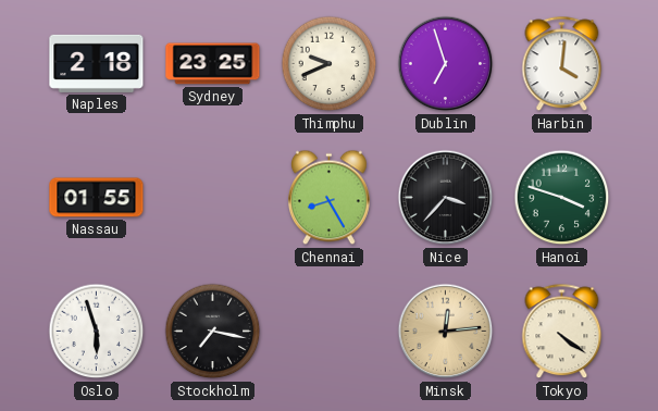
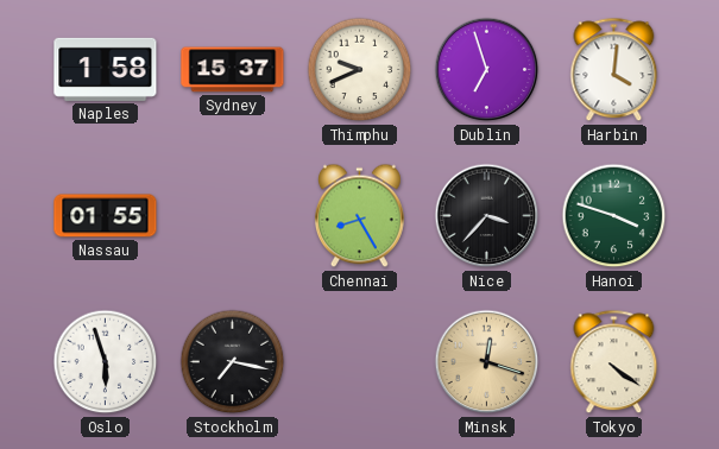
Naples: 2:18 -> 1:58
Sydney: 23:25 -> 15:37
Minsk: 12:14 -> 12:18
